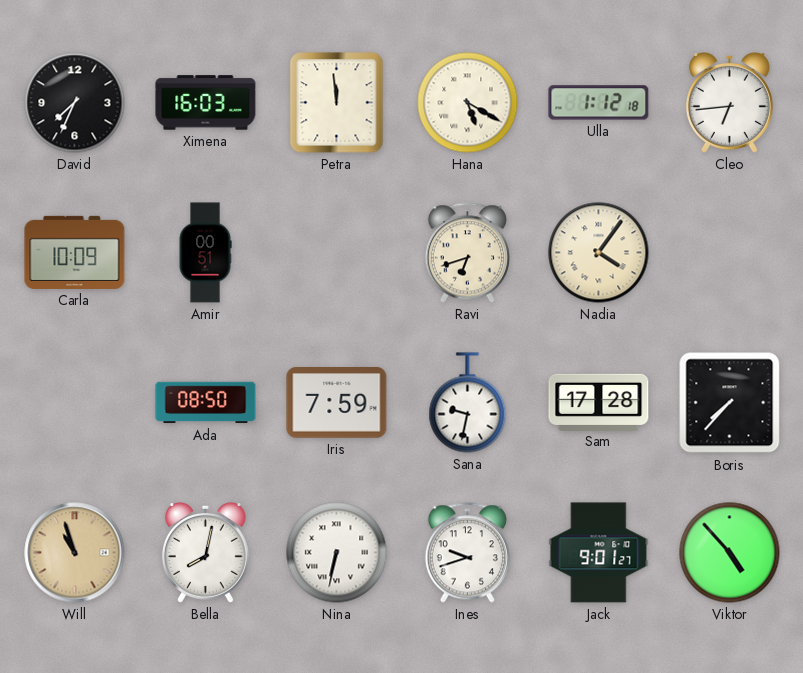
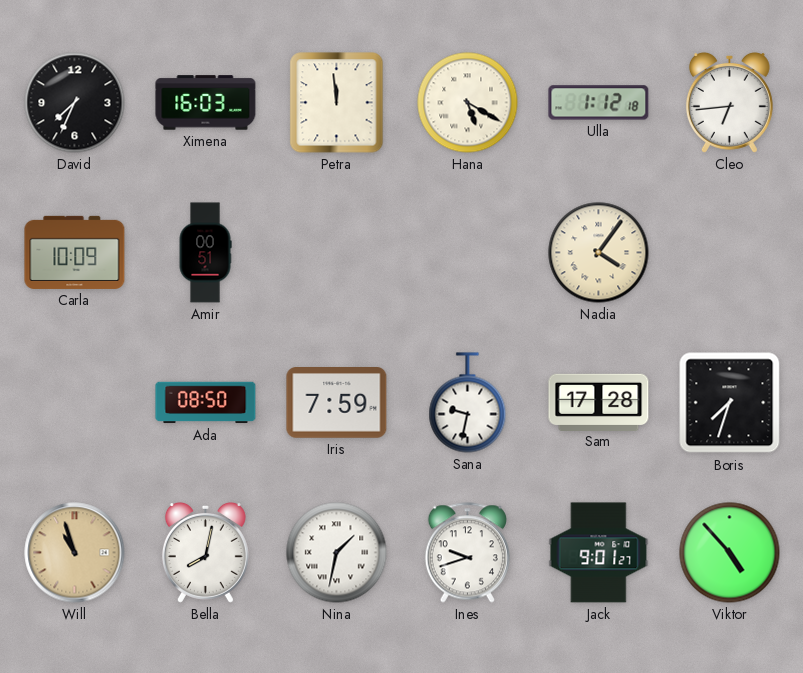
Ravi: 6:42 -> none
Boris: 7:37 -> 7:33
Nina: 6:32 -> 1:32
